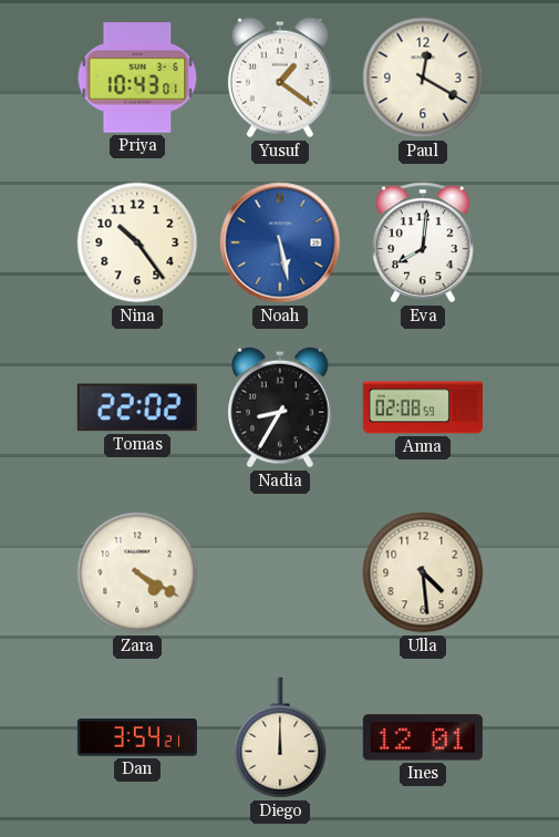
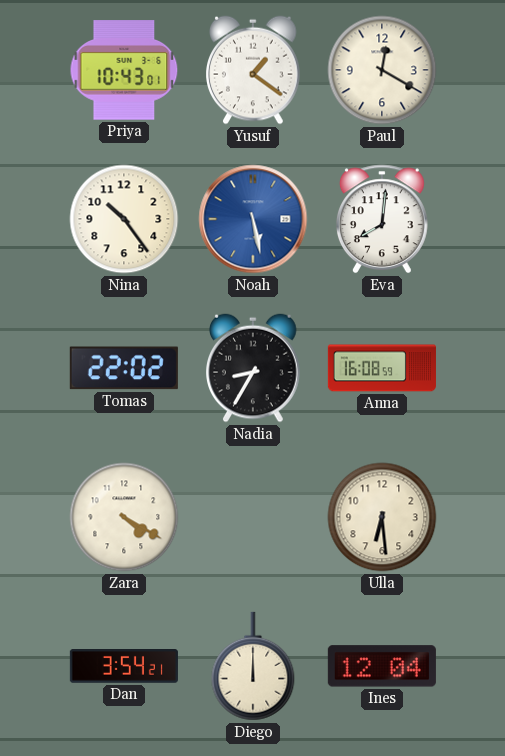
Anna: 02:08 -> 16:08
Ulla: 4:29 -> 6:29
Ines: 12:01 -> 12:04
